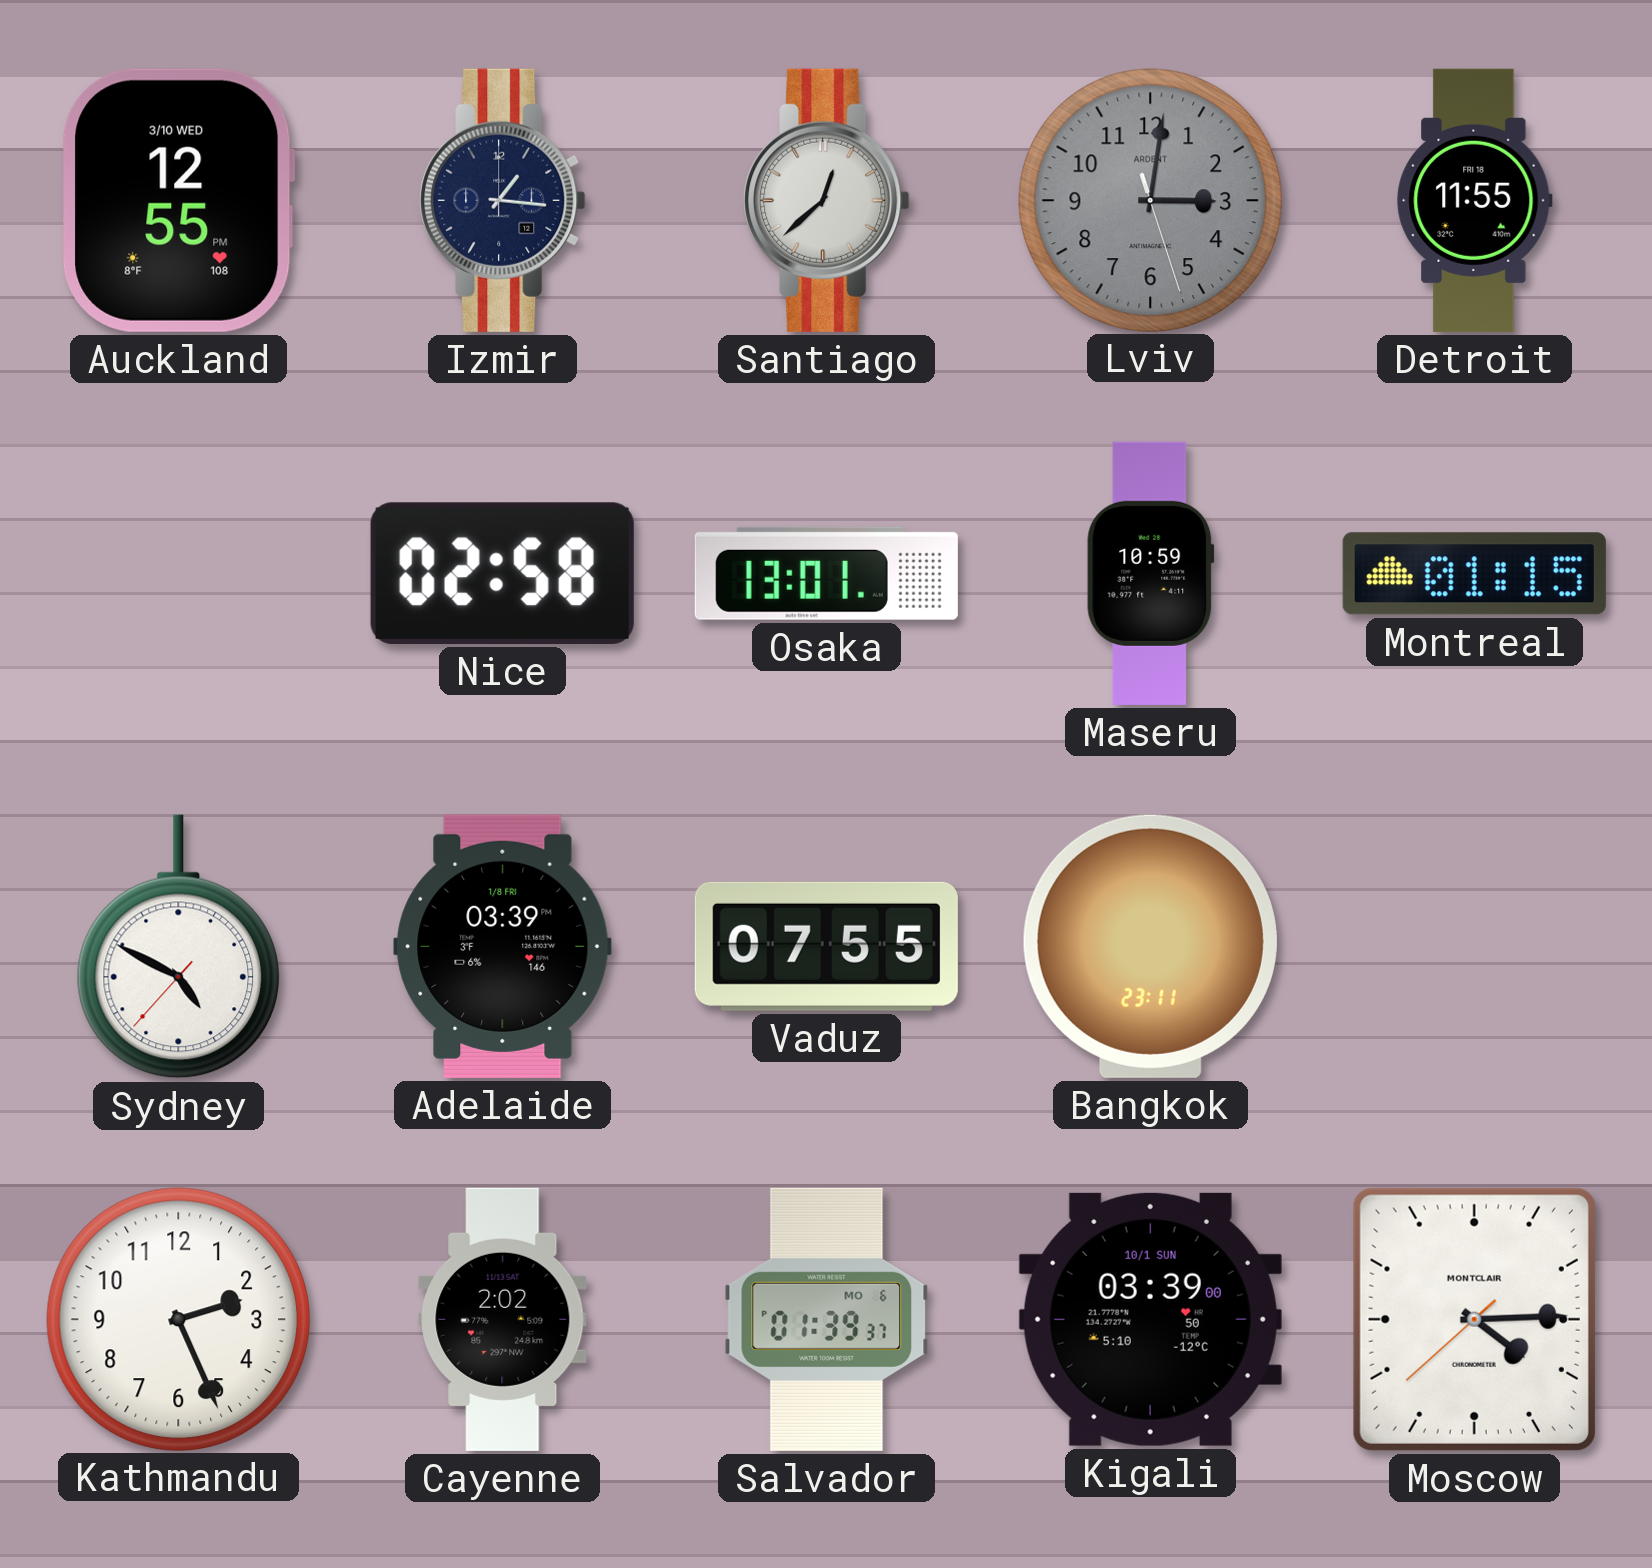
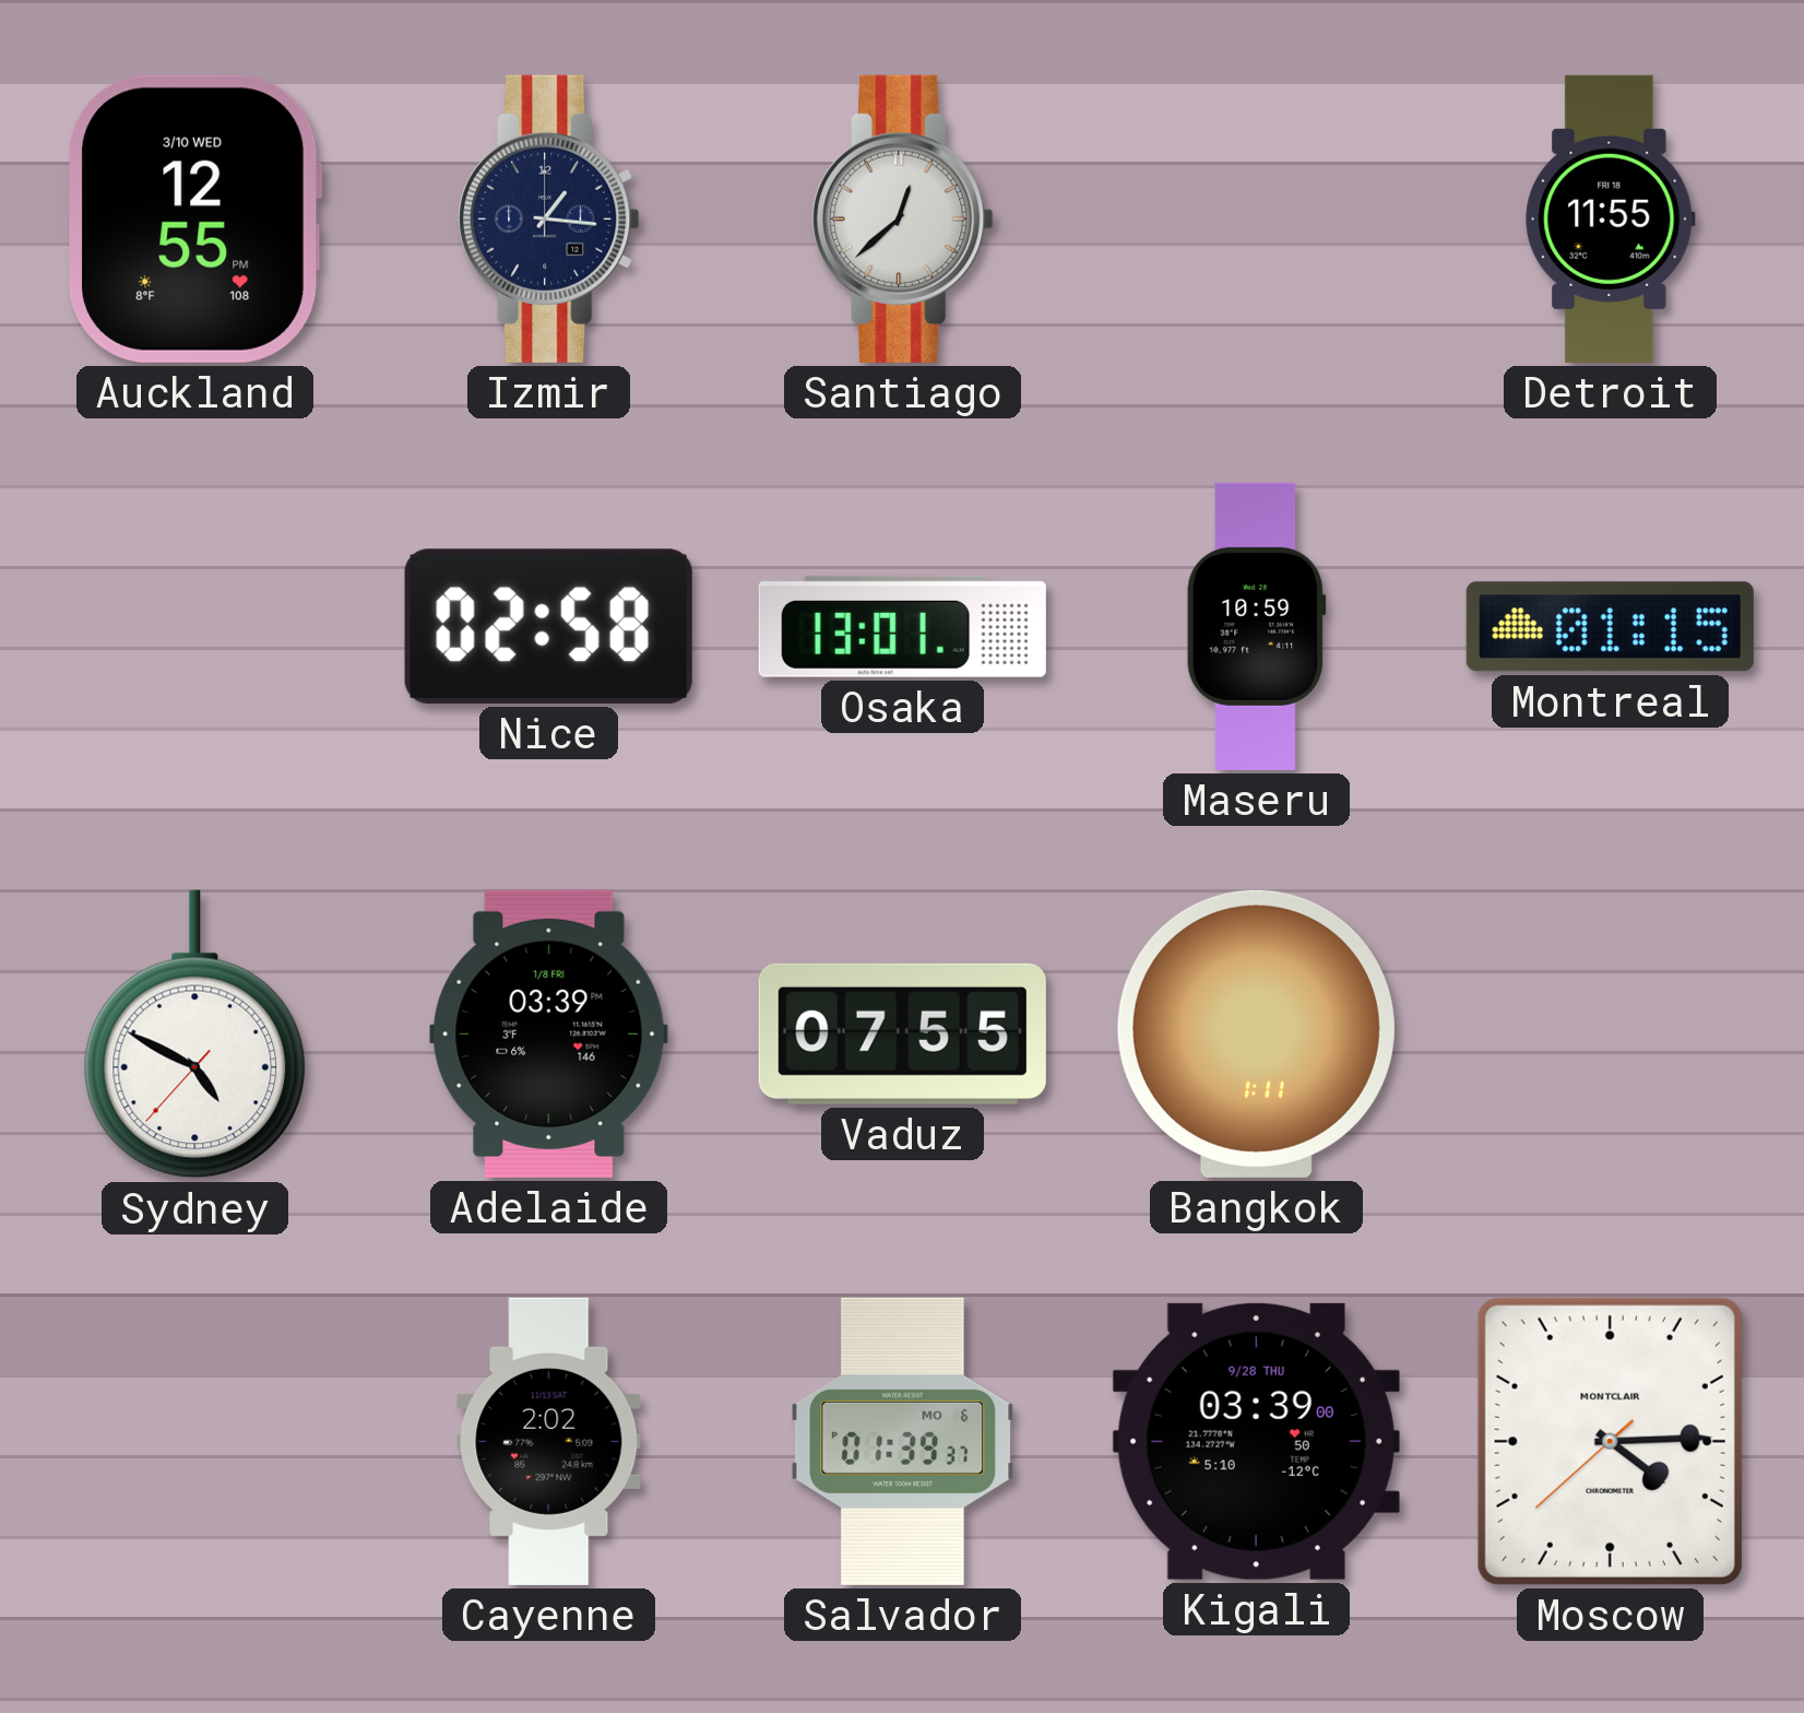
Lviv: 3:01 -> none
Bangkok: 23:11 -> 1:11
Kathmandu: 2:26 -> none
Kigali date: 10/1 SUN -> 9/28 THU
